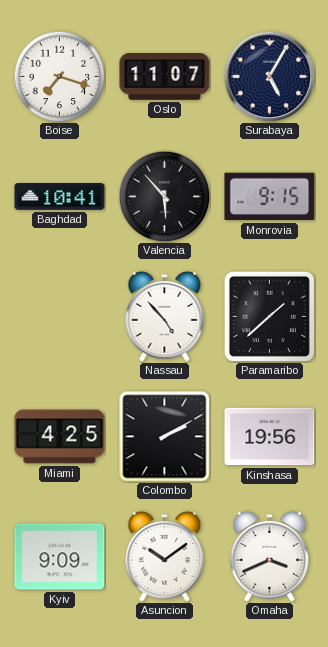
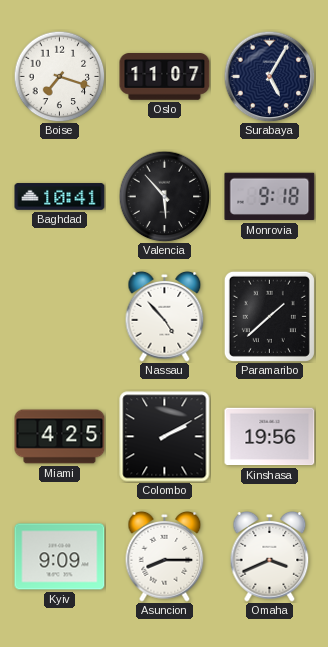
Monrovia: 9:15 -> 9:18
Asuncion: 10:09 -> 8:15
